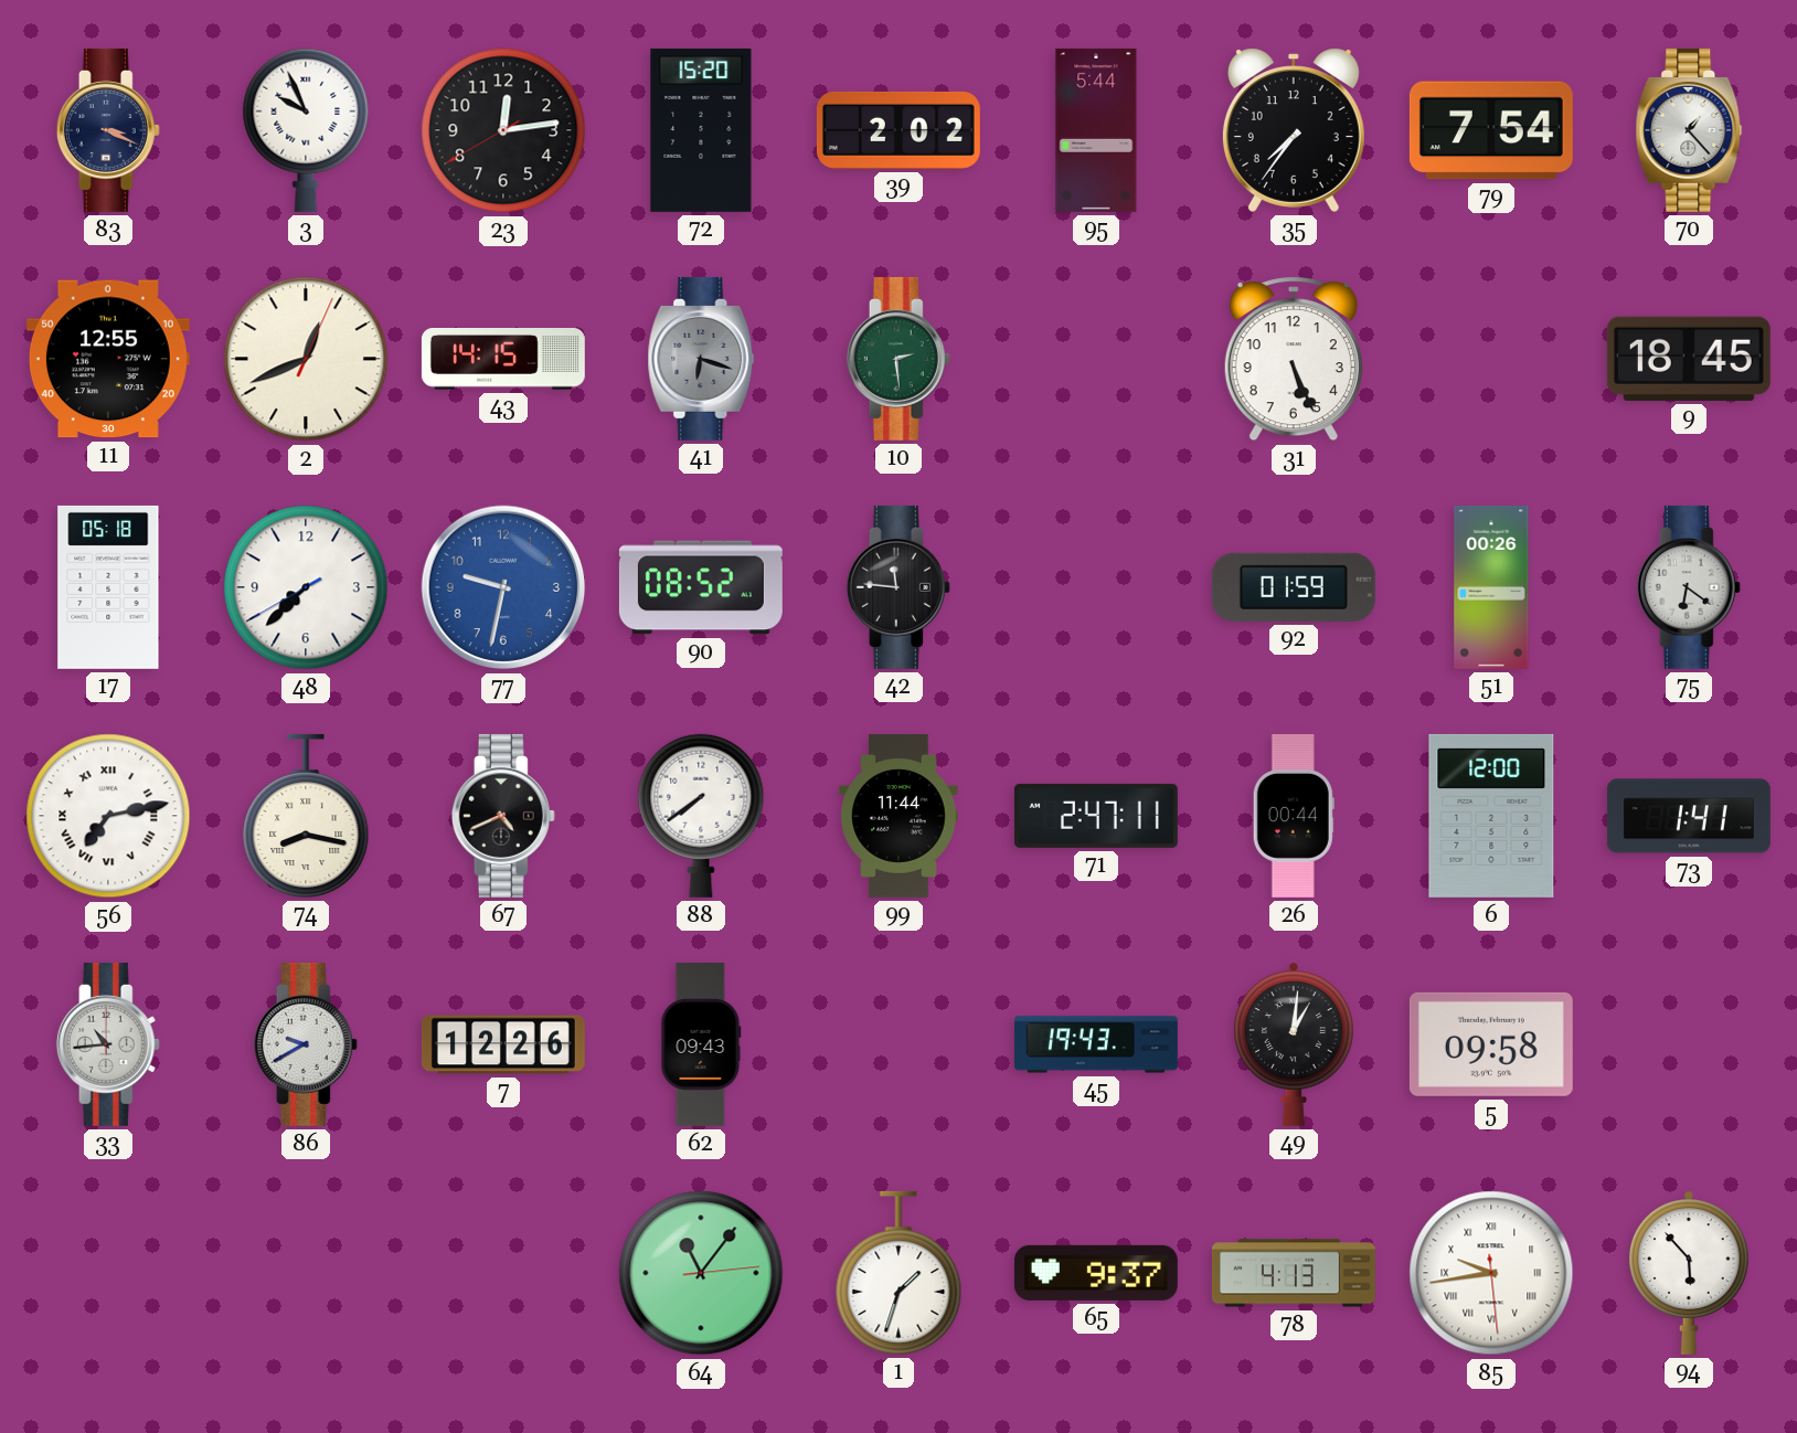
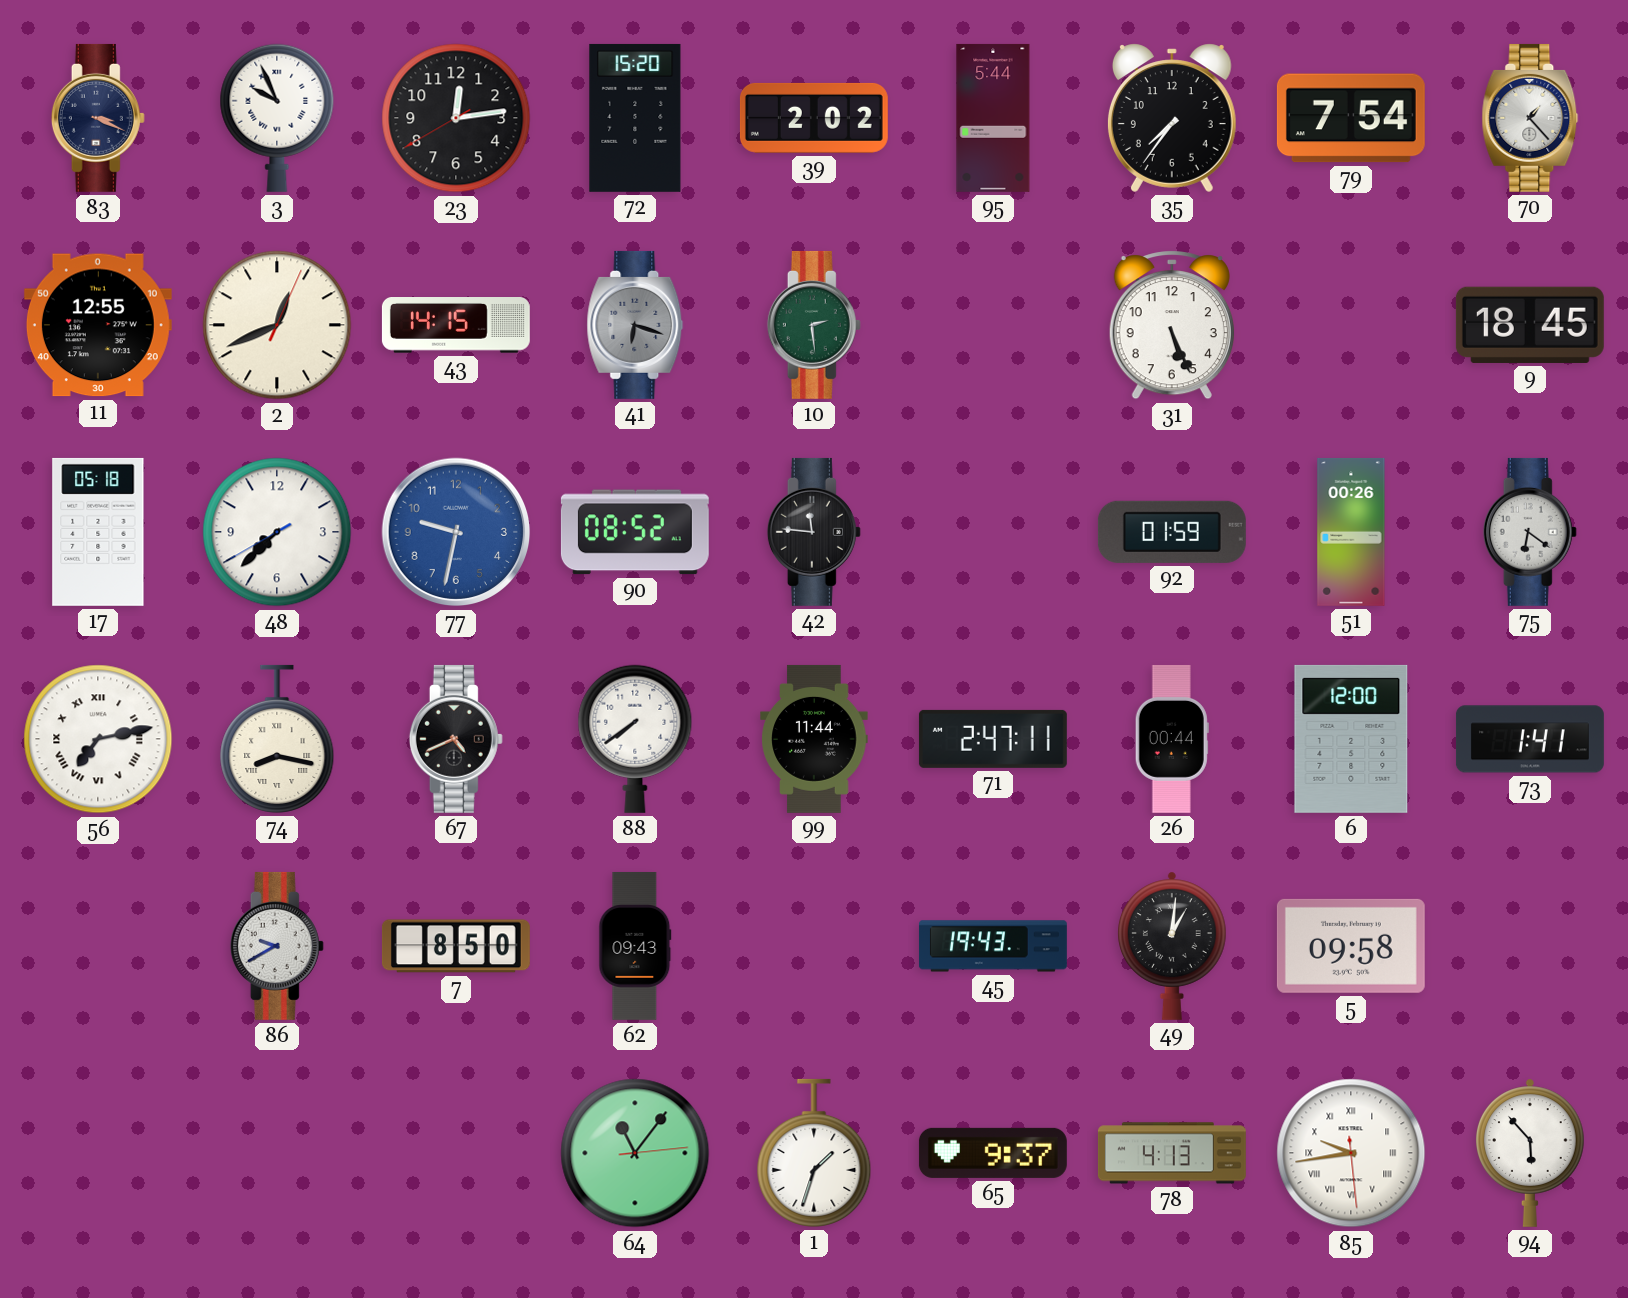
33: 10:44 -> none
7: 12:26 -> 8:50
